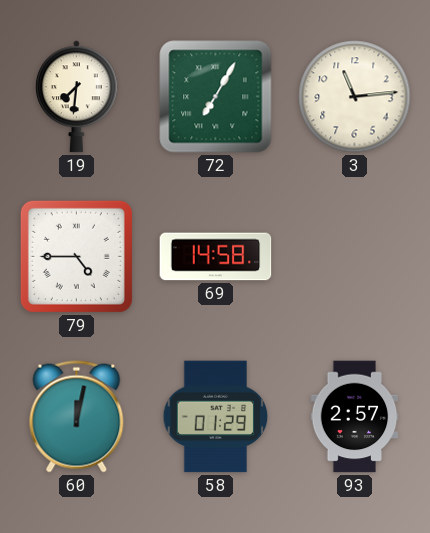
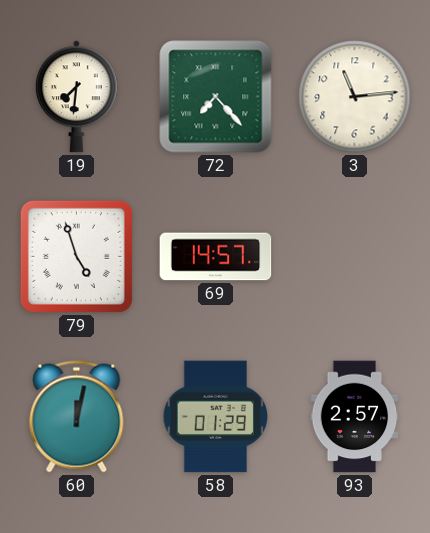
72: 7:05 -> 7:23
79: 4:45 -> 4:57
69: 14:58 -> 14:57
